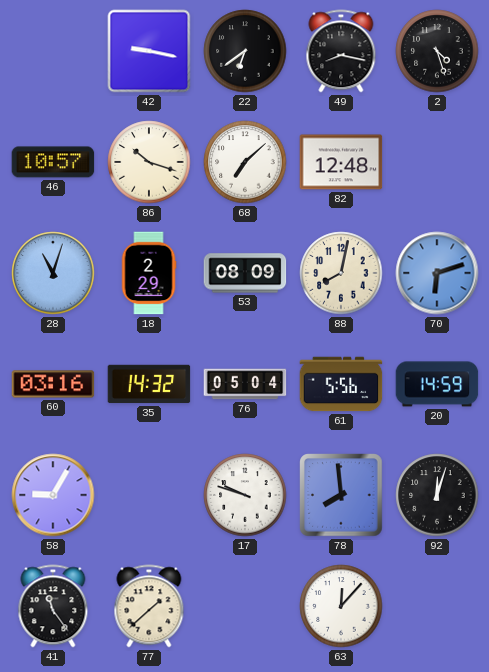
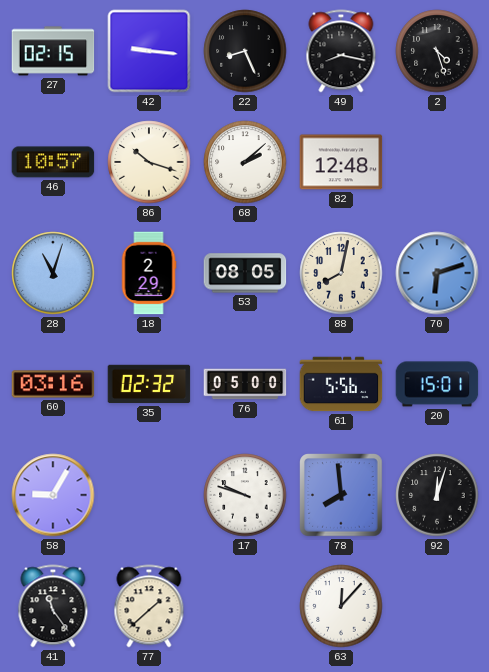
27: none -> 02:15
42: 9:17 -> 9:16
22: 6:39 -> 8:26
68: 7:08 -> 2:08
53: 08:09 -> 08:05
35: 14:32 -> 02:32
76: 05:04 -> 05:00
20: 14:59 -> 15:01
